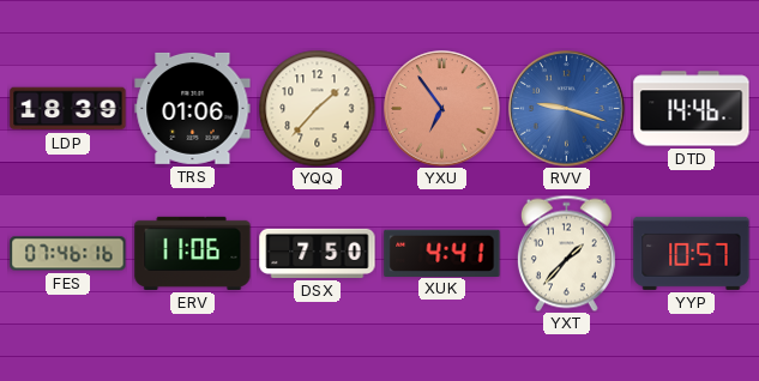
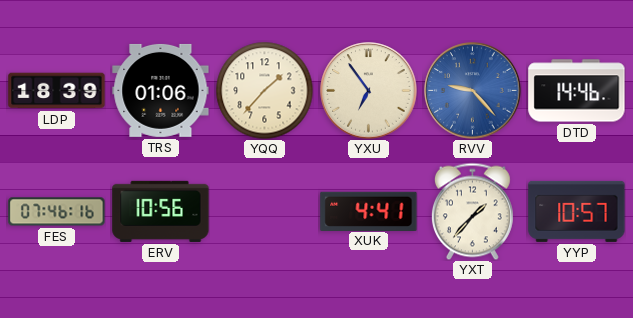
YXU dial: salmon -> cream
RVV: 9:18 -> 9:23
ERV: 11:06 -> 10:56
DSX: 7:50 -> none
